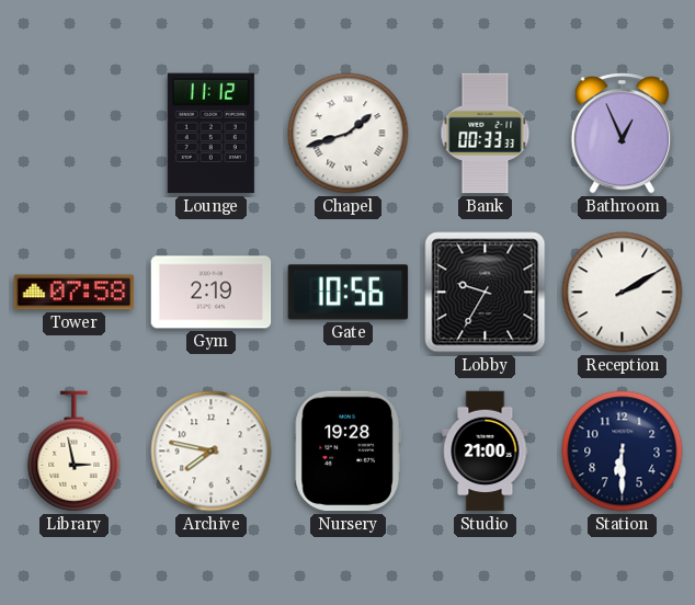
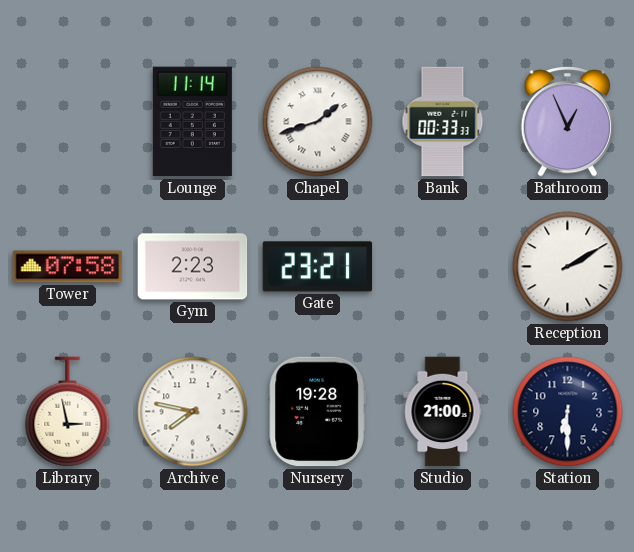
Lounge: 11:12 -> 11:14
Gym: 2:19 -> 2:23
Gate: 10:56 -> 23:21
Lobby: 9:35 -> none
